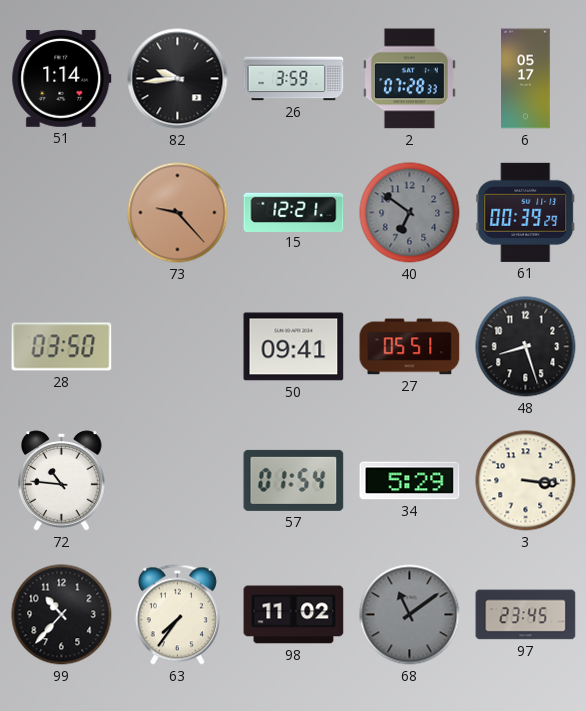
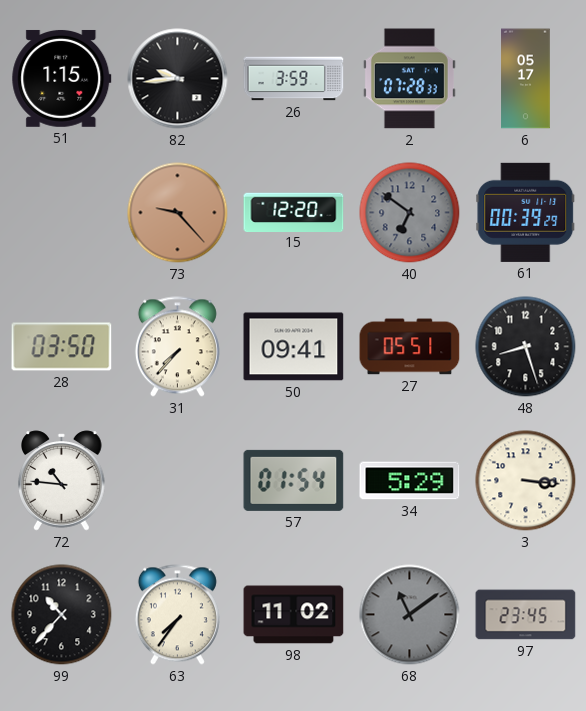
51: 1:14 -> 1:15
15: 12:21 -> 12:20
31: none -> 7:37
